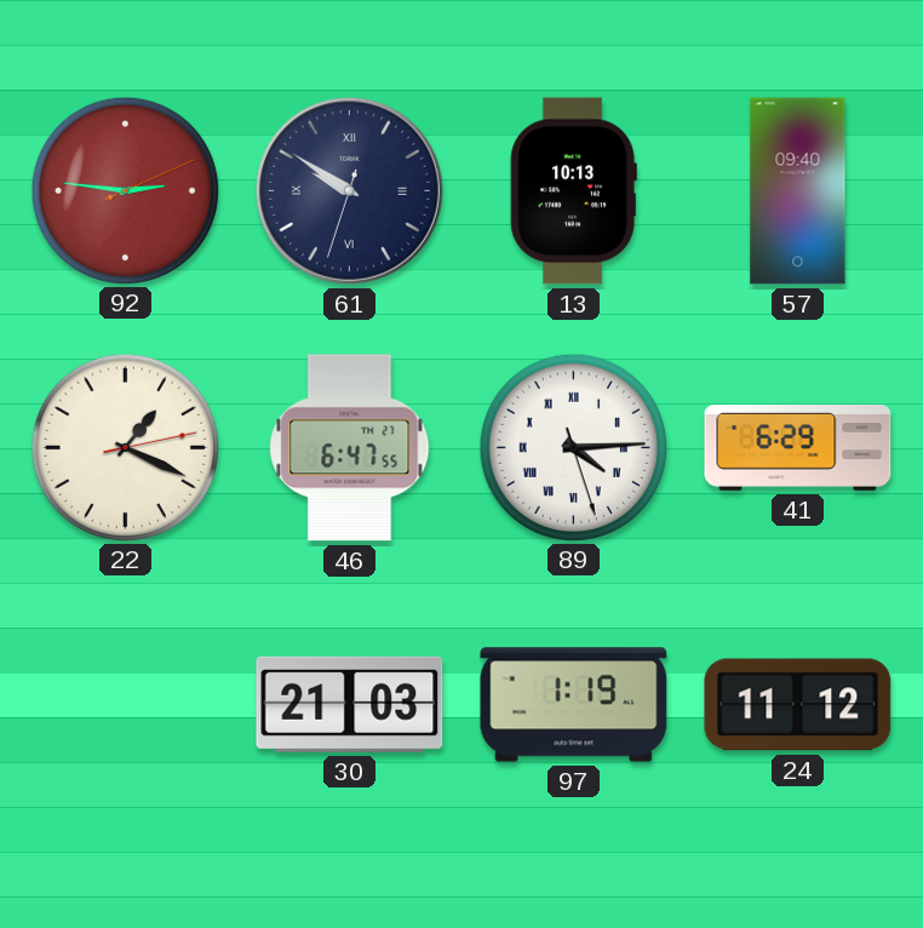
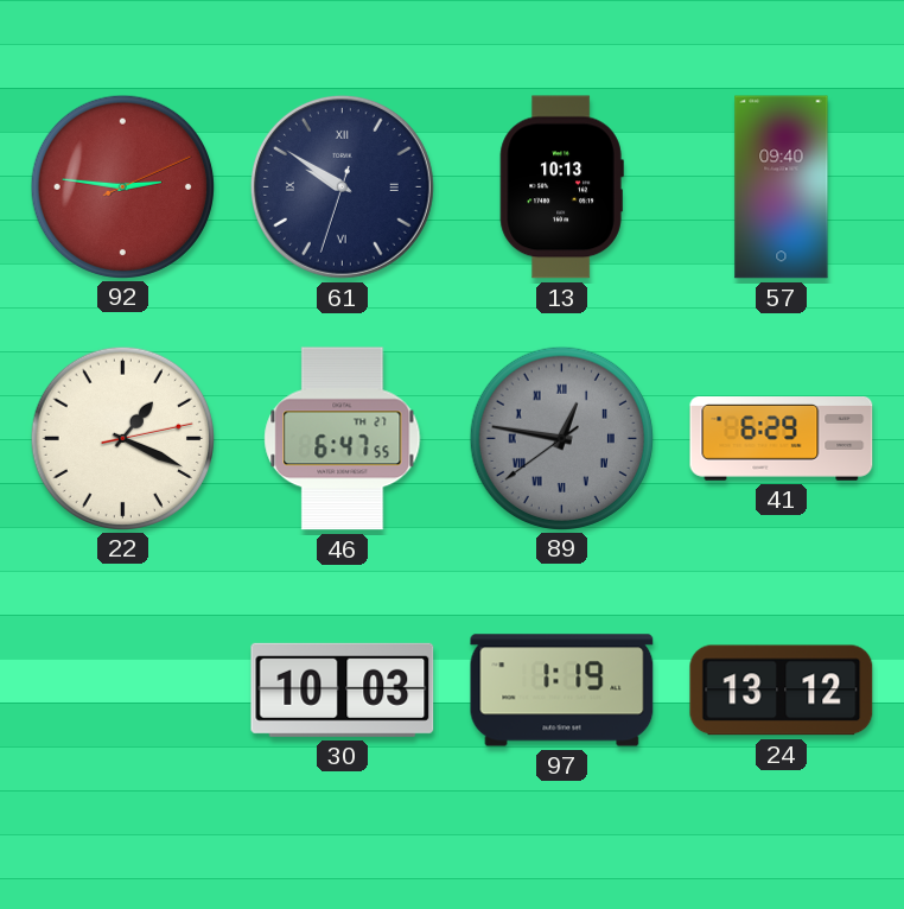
89: 4:14 -> 12:46
89 dial: white -> grey
30: 21:03 -> 10:03
24: 11:12 -> 13:12
